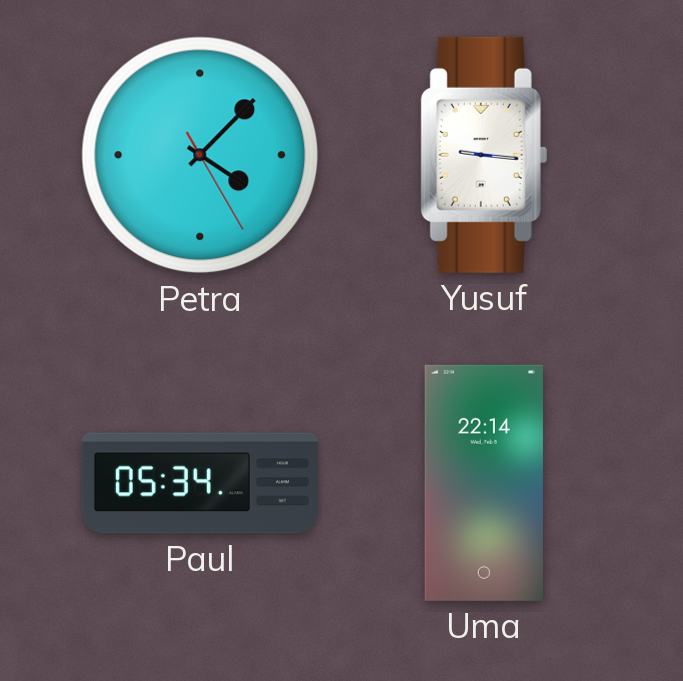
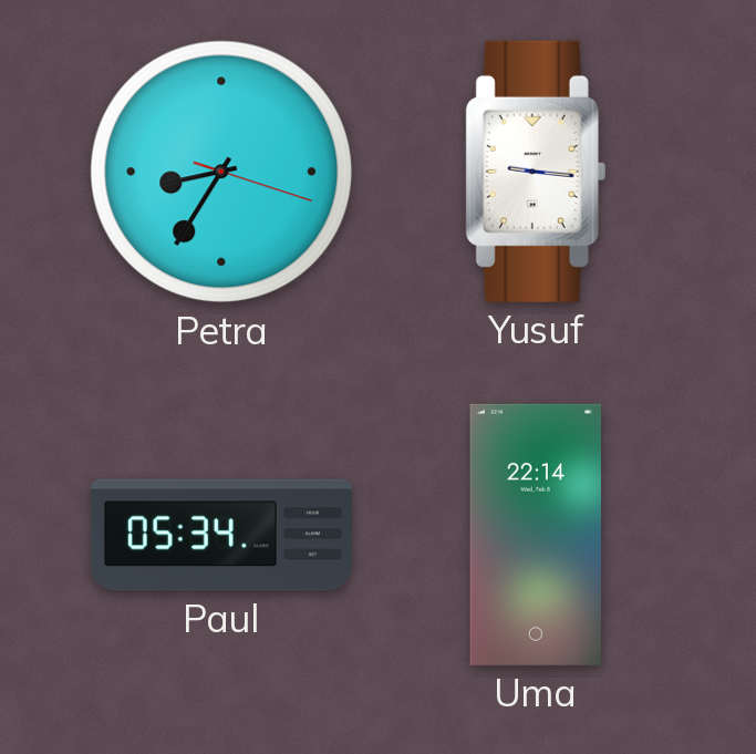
Petra: 4:07 -> 8:35
